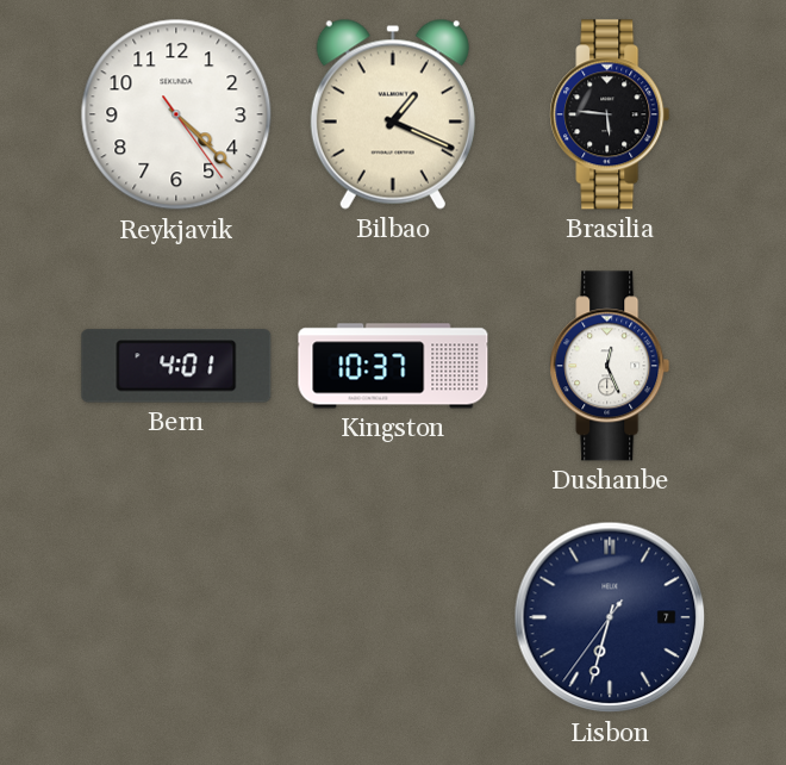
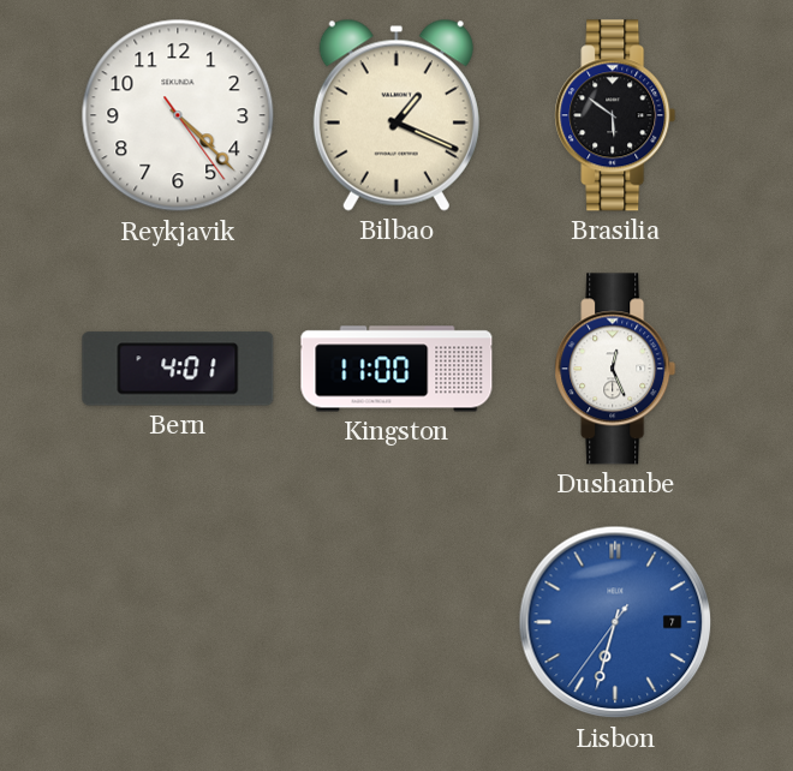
Brasilia: 5:46 -> 5:51
Kingston: 10:37 -> 11:00
Lisbon dial: navy -> blue
